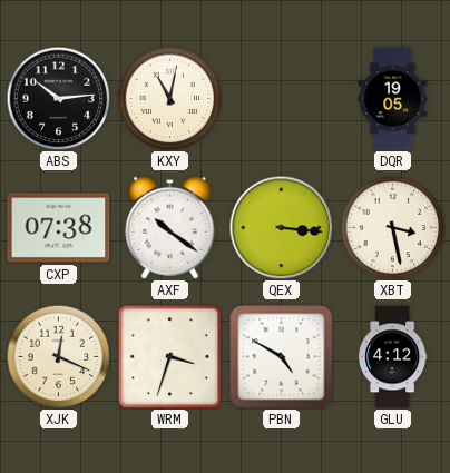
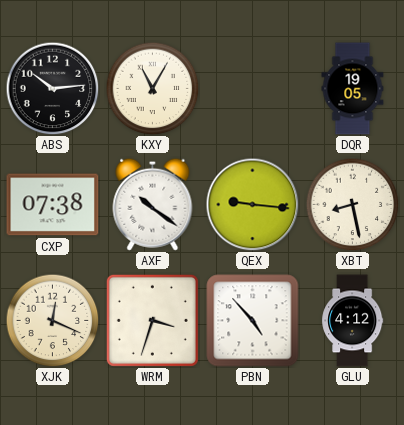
KXY: 11:02 -> 11:05
QEX: 3:16 -> 9:16
XBT: 3:28 -> 8:28
PBN: 4:50 -> 4:53
